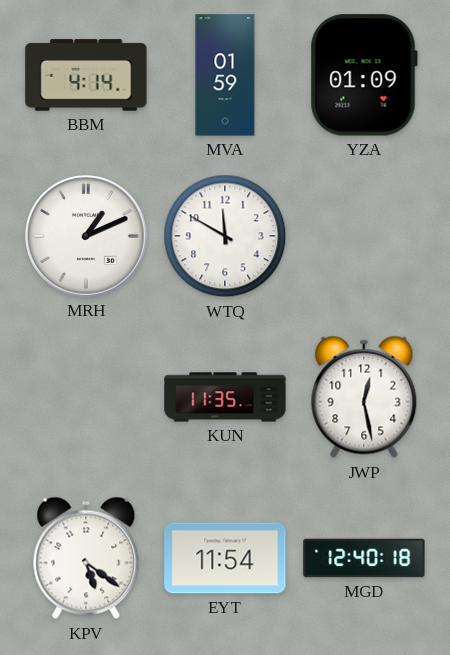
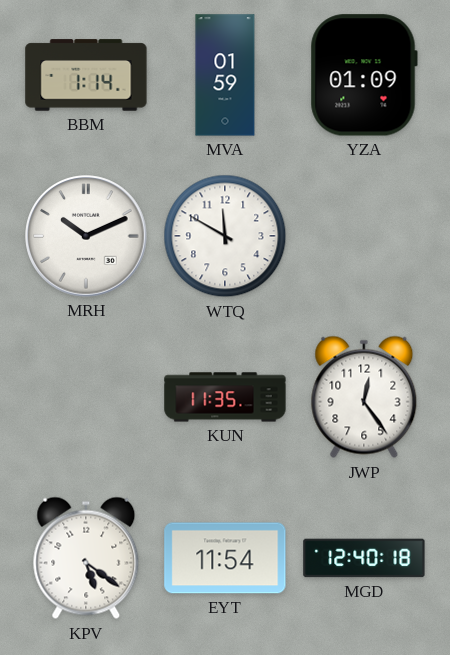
BBM: 4:14 -> 1:14
MRH: 1:11 -> 10:11
JWP: 12:28 -> 12:24
